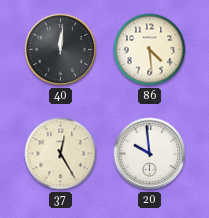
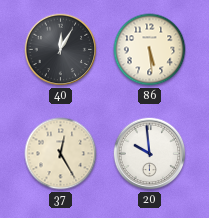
40: 12:01 -> 12:05
86: 4:29 -> 5:29
